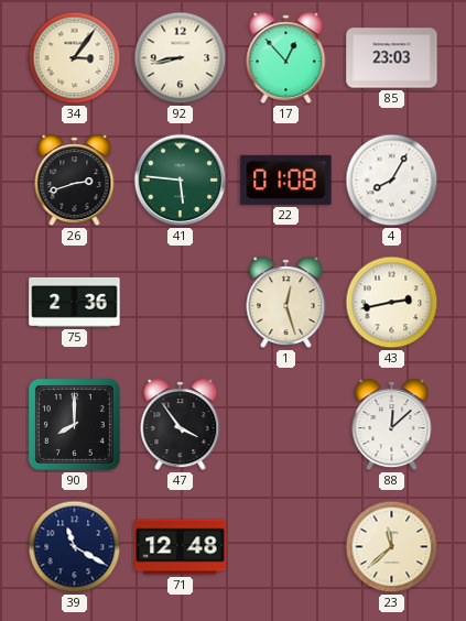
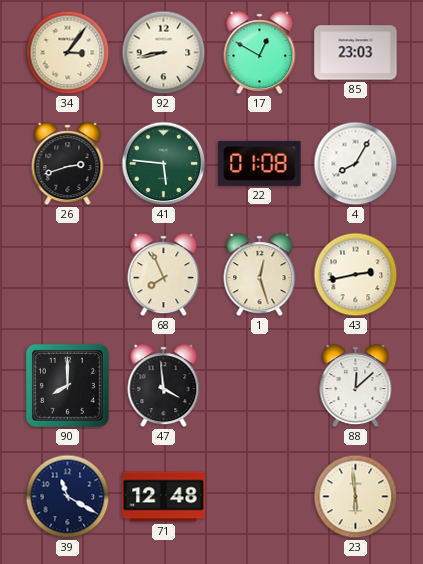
17: 12:53 -> 12:50
75: 2:36 -> none
68: none -> 7:56
47: 3:54 -> 3:59
23: 11:38 -> 5:59
